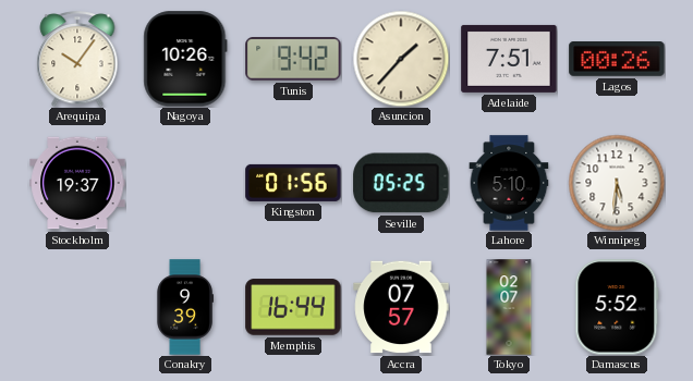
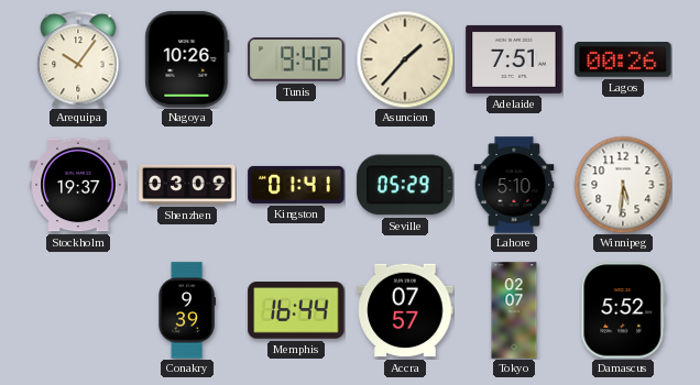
Shenzhen: none -> 03:09
Kingston: 01:56 -> 01:41
Seville: 05:25 -> 05:29
